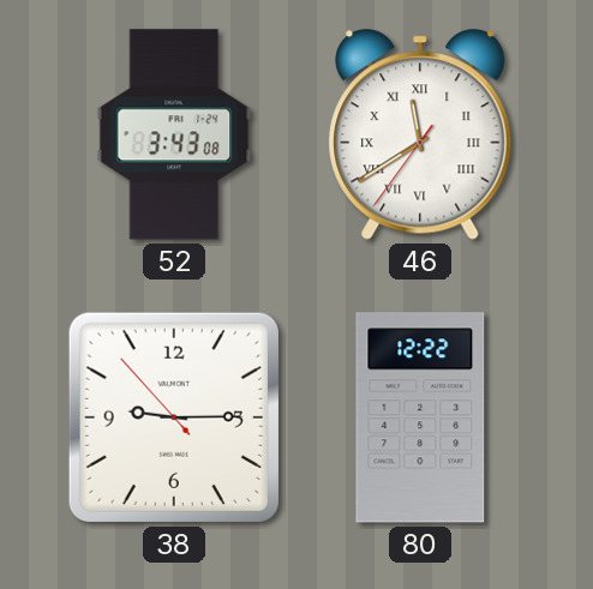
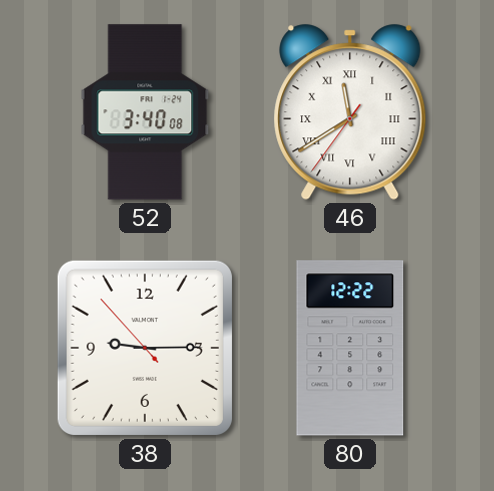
52: 3:43 -> 3:40
